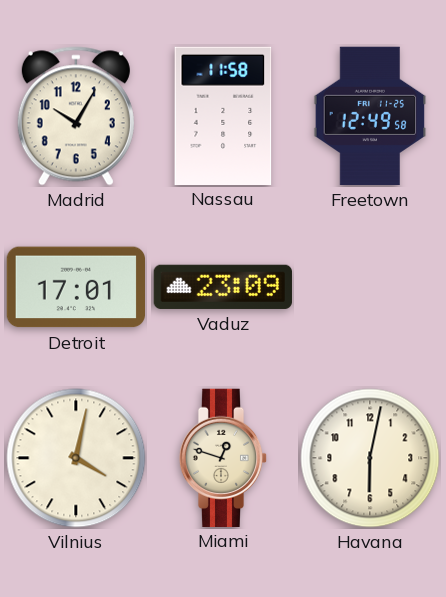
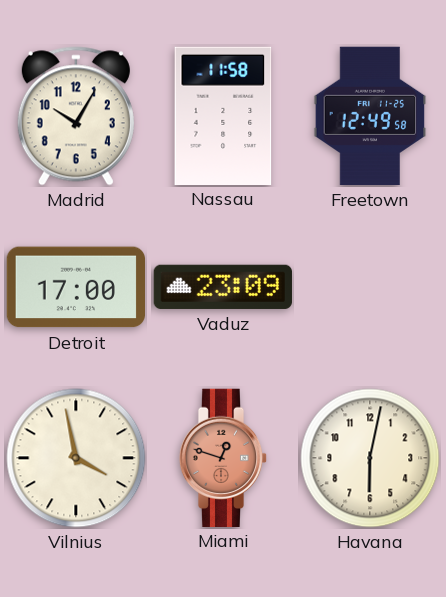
Detroit: 17:01 -> 17:00
Vilnius: 4:02 -> 3:58
Miami dial: cream -> salmon
